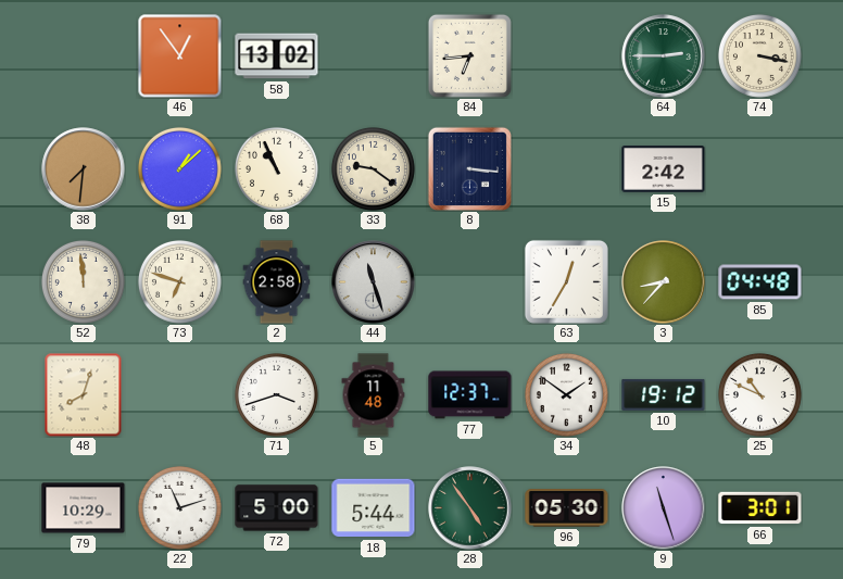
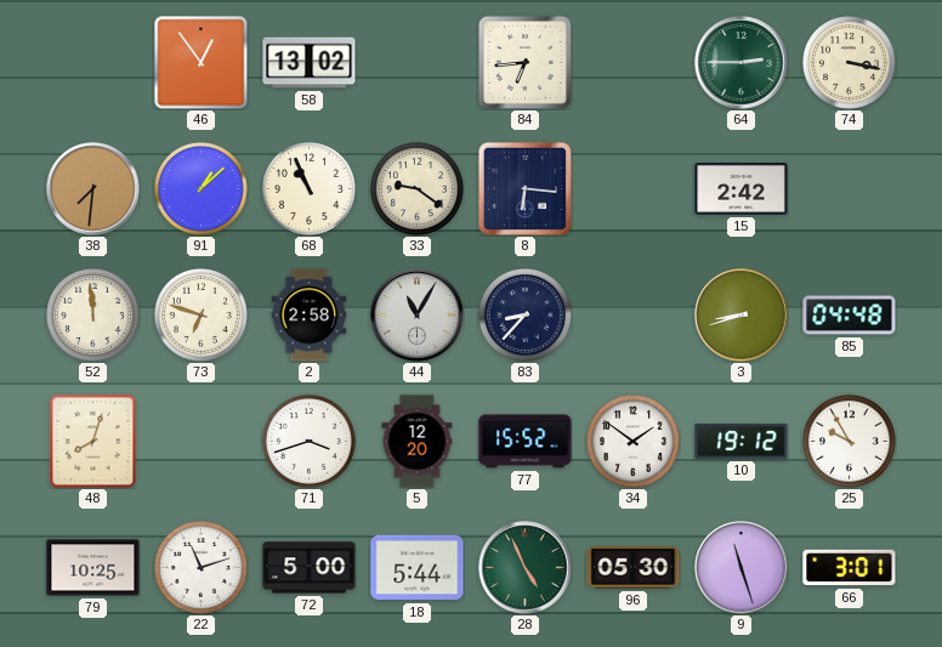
8: 3:16 -> 6:16
44: 11:27 -> 11:05
83: none -> 8:37
63: 12:35 -> none
3: 8:37 -> 8:42
5: 11:48 -> 12:20
77: 12:37 -> 15:52
25: 10:49 -> 9:55
79: 10:29 -> 10:25
28: 4:54 -> 4:56
